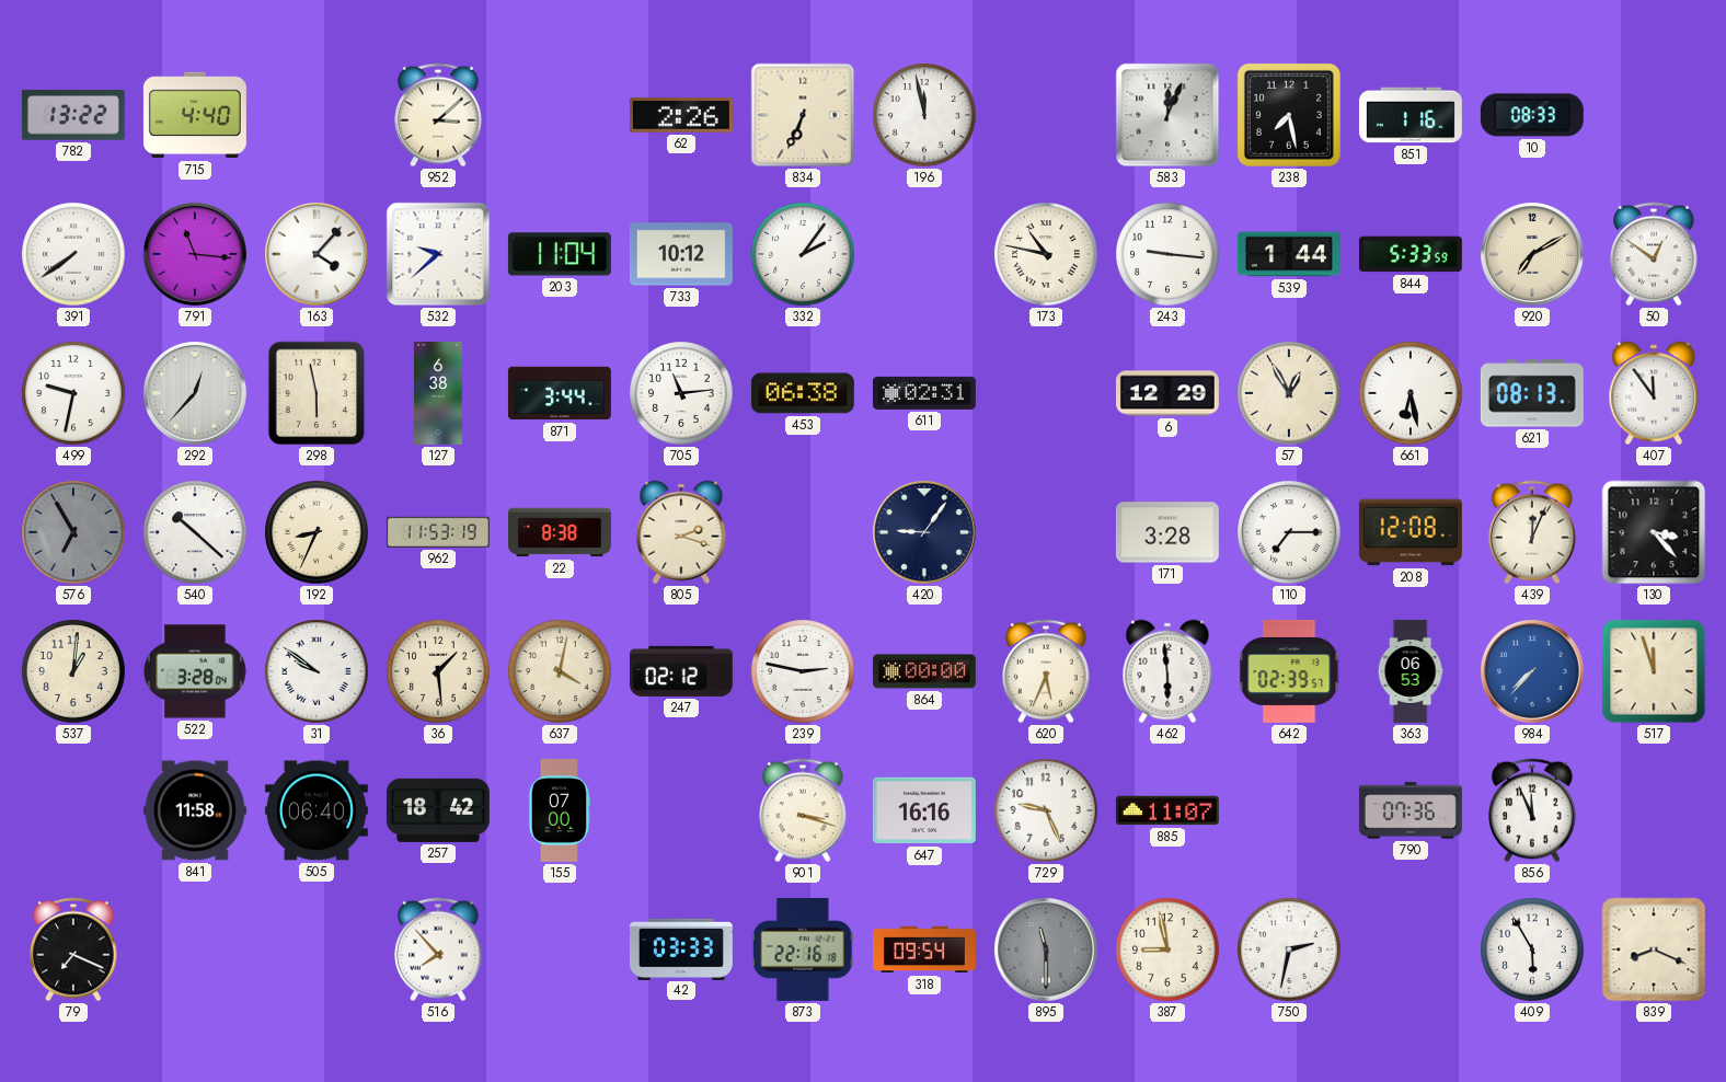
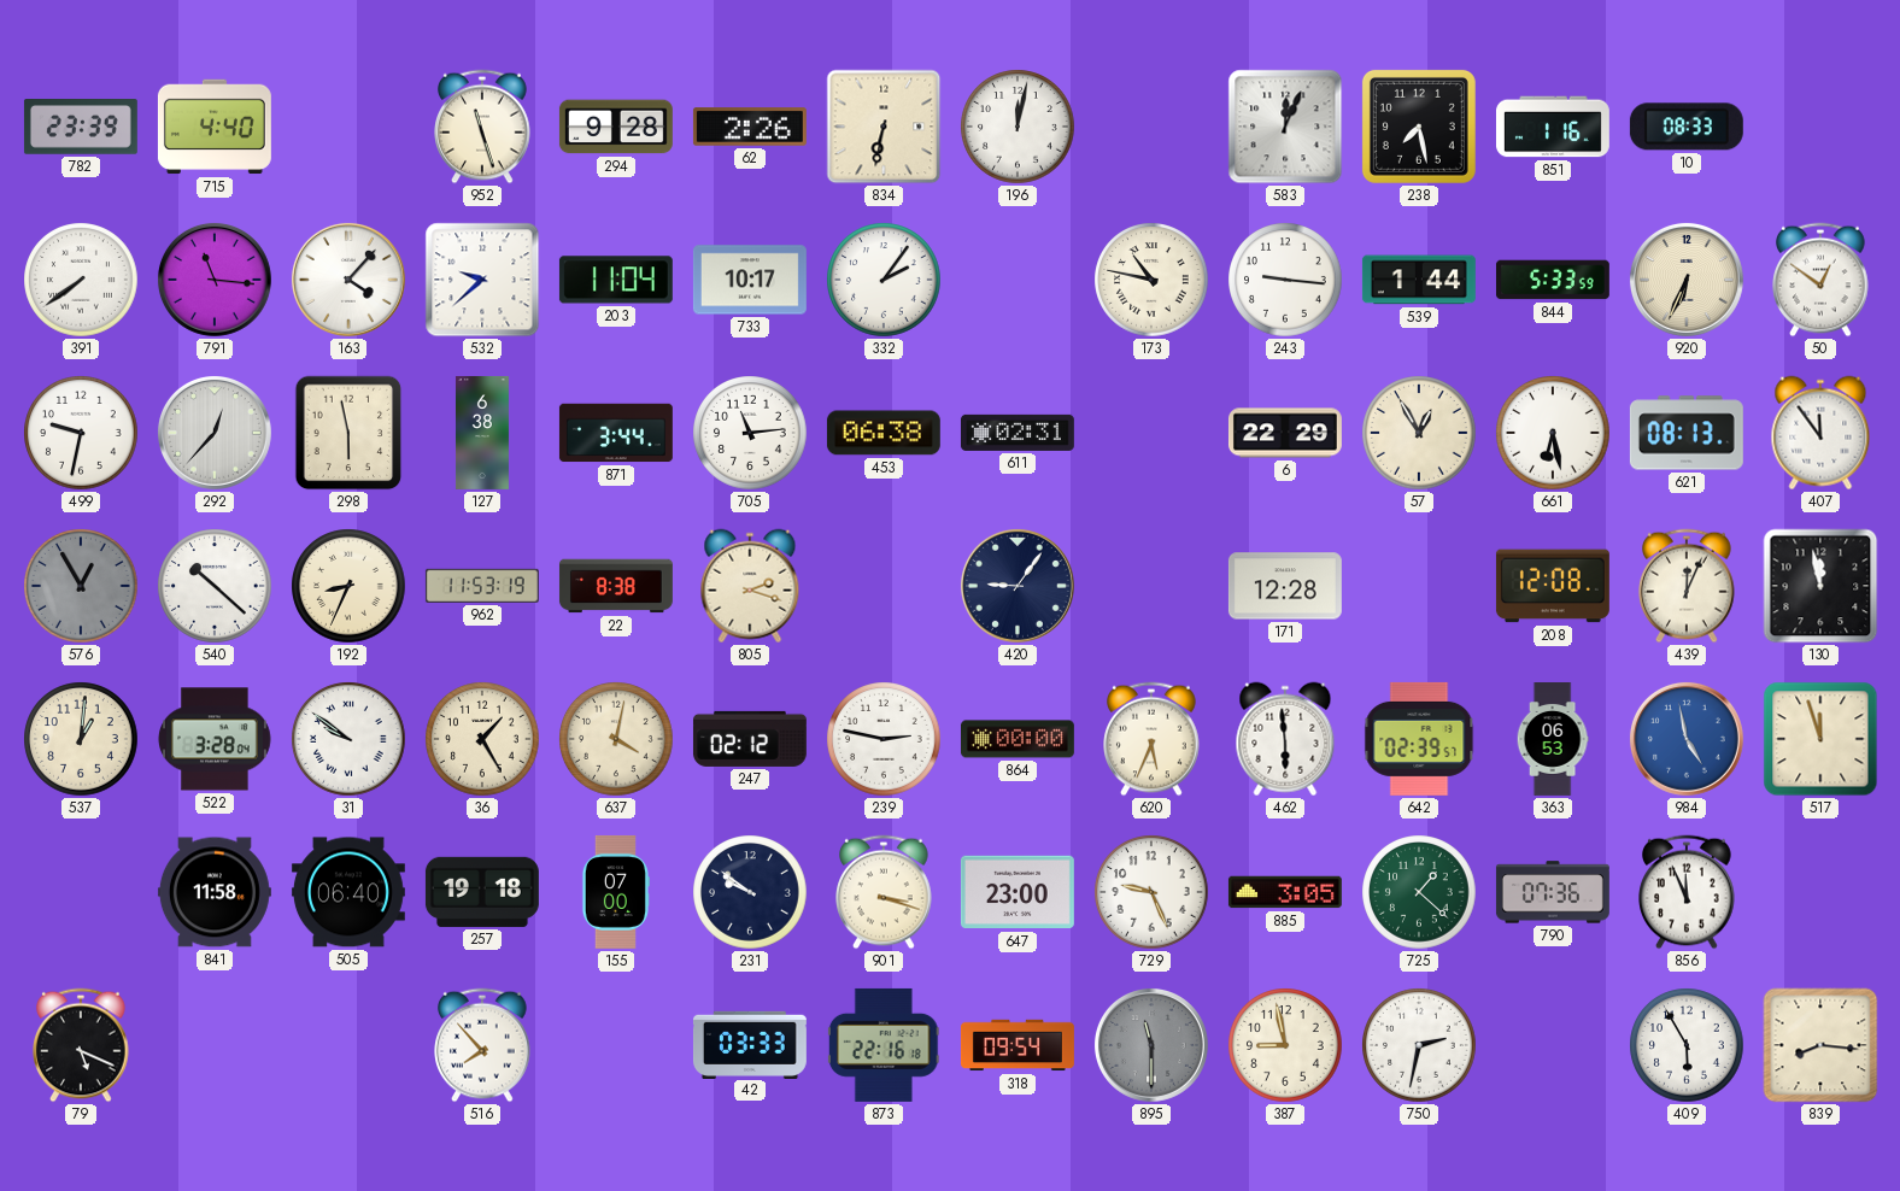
782: 13:22 -> 23:39
952: 3:08 -> 11:27
294: none -> 9:28
834: 6:34 -> 6:32
196: 11:58 -> 12:02
733: 10:12 -> 10:17
920: 7:10 -> 6:34
6: 12:29 -> 22:29
576: 6:55 -> 12:55
171: 3:28 -> 12:28
110: 7:15 -> none
130: 3:23 -> 11:58
36: 1:29 -> 1:25
984: 7:37 -> 4:58
257: 18:42 -> 19:18
231: none -> 9:51
647: 16:16 -> 23:00
885: 11:07 -> 3:05
725: none -> 1:22
79: 7:19 -> 5:19
839: 8:19 -> 8:16
